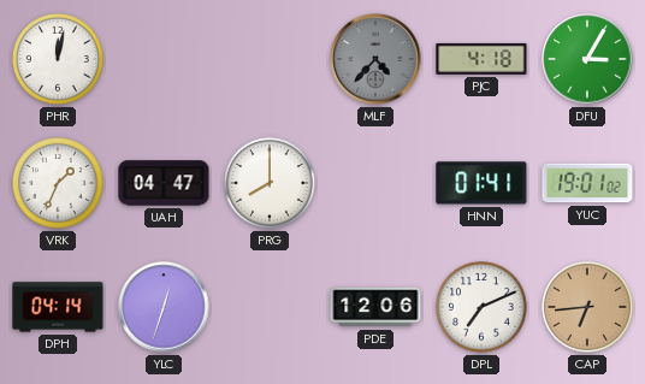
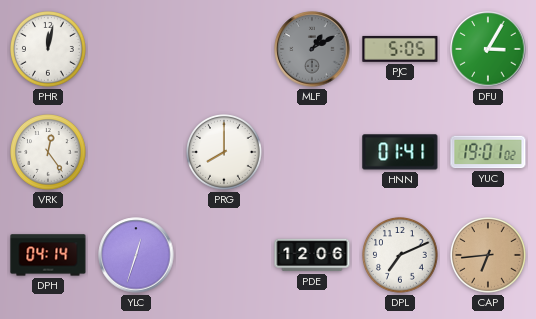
MLF: 4:37 -> 1:10
PJC: 4:18 -> 5:05
VRK: 1:34 -> 12:24
UAH: 04:47 -> none
